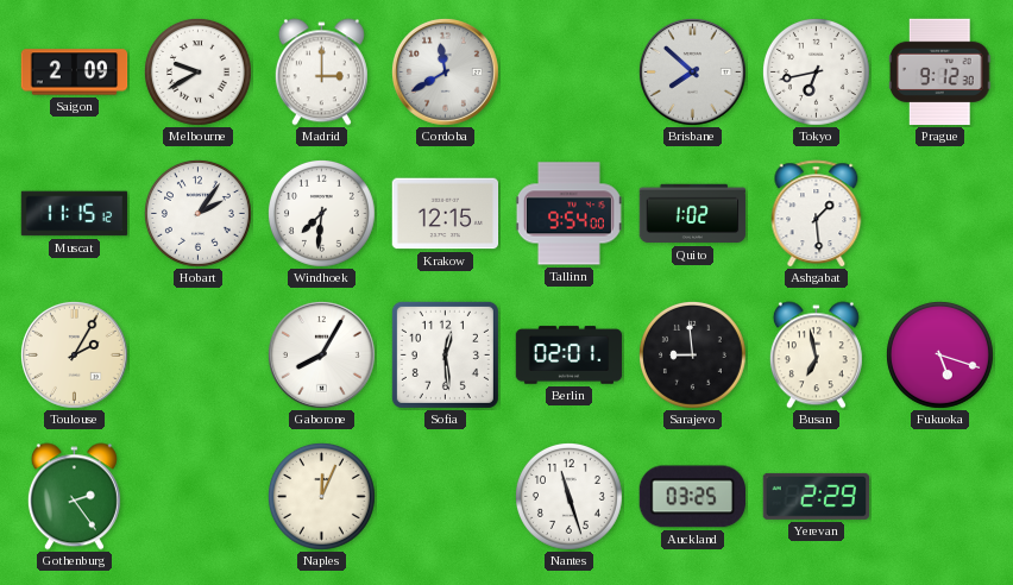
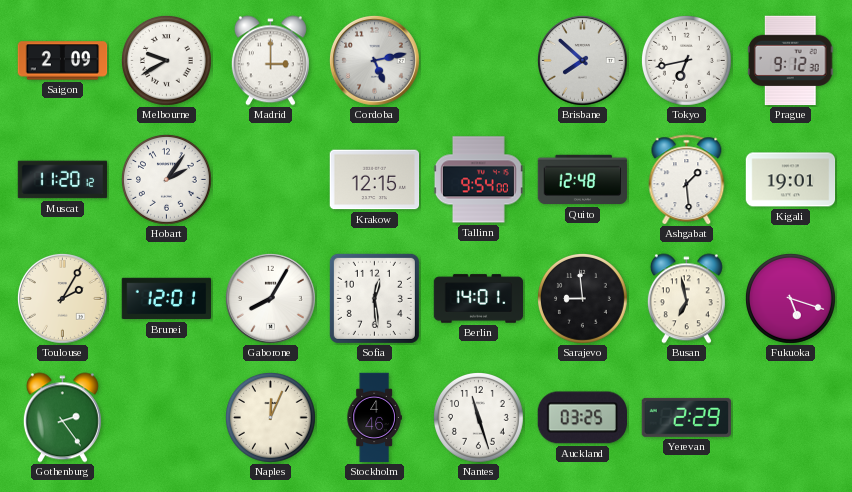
Cordoba: 11:40 -> 5:13
Muscat: 11:15 -> 11:20
Windhoek: 7:31 -> none
Quito: 1:02 -> 12:48
Kigali: none -> 19:01
Brunei: none -> 12:01
Berlin: 02:01 -> 14:01
Stockholm: none -> 4:46
